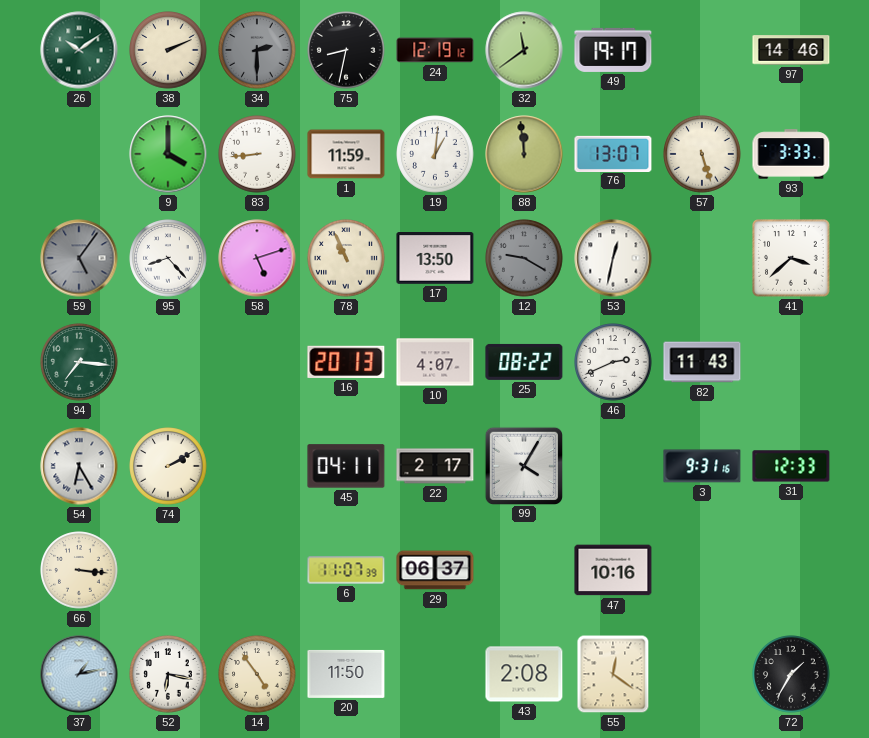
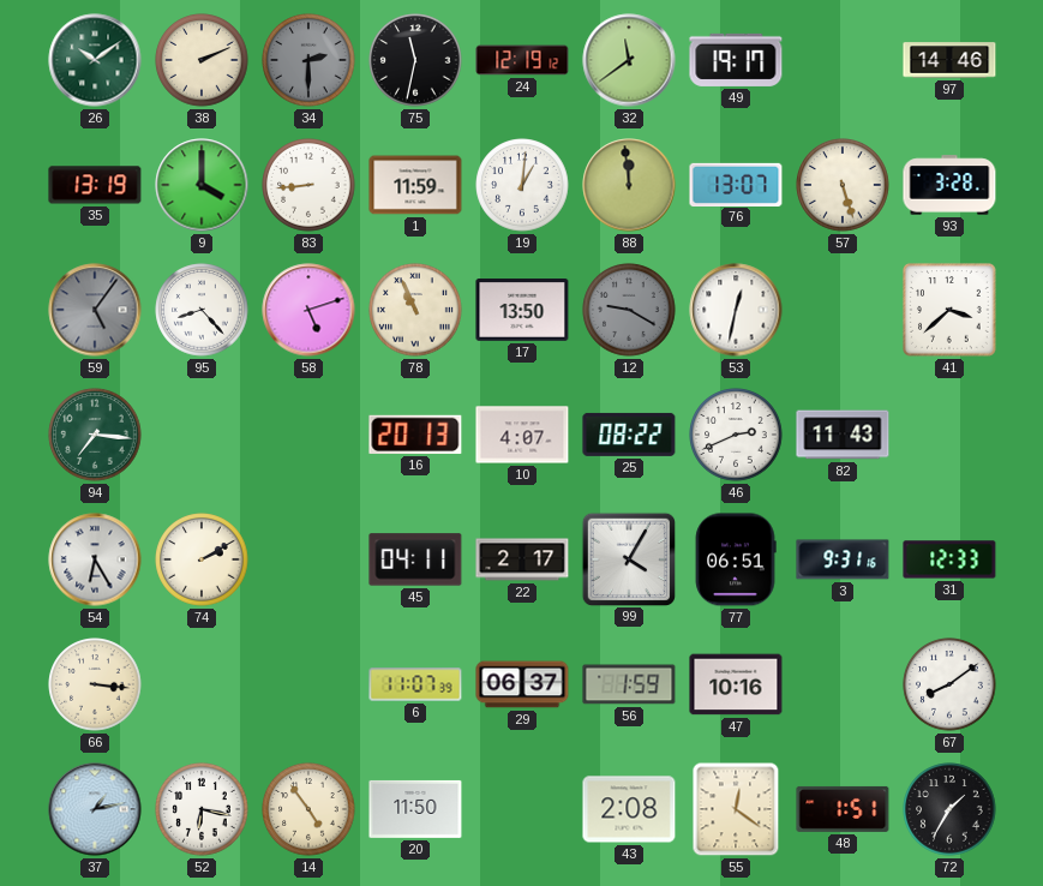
75: 8:32 -> 11:32
35: none -> 13:19
93: 3:33 -> 3:28
77: none -> 06:51
56: none -> 1:59
67: none -> 8:09
48: none -> 1:51
